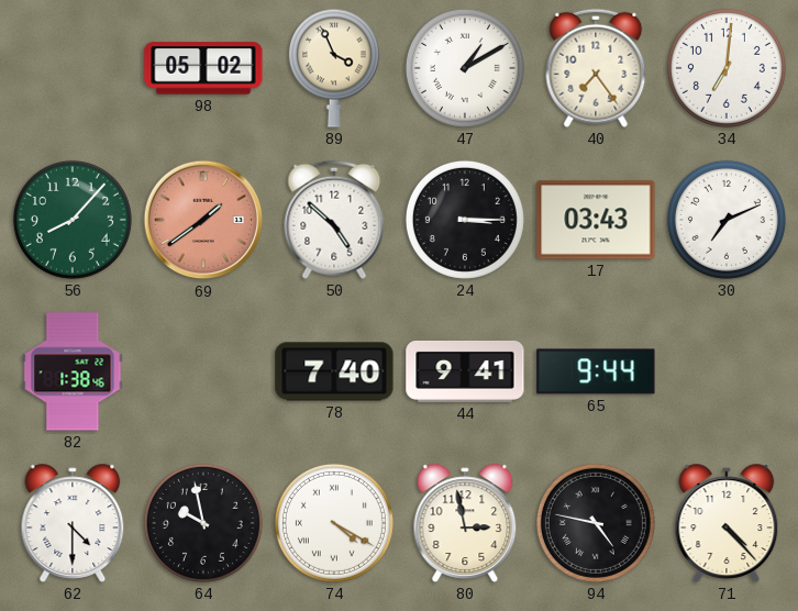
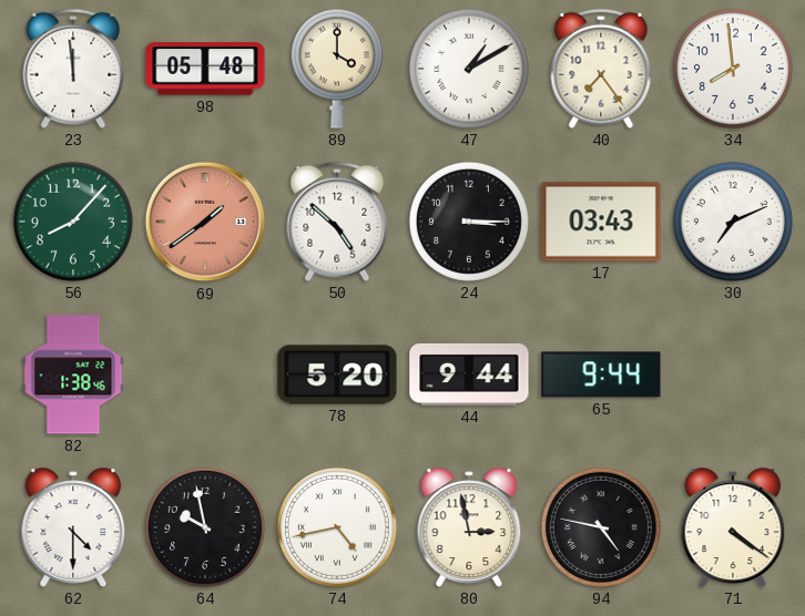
23: none -> 11:59
98: 05:02 -> 05:48
89: 3:56 -> 4:00
34: 7:01 -> 7:59
78: 7:40 -> 5:20
44: 9:41 -> 9:44
74: 4:20 -> 4:43
71: 4:23 -> 4:21
